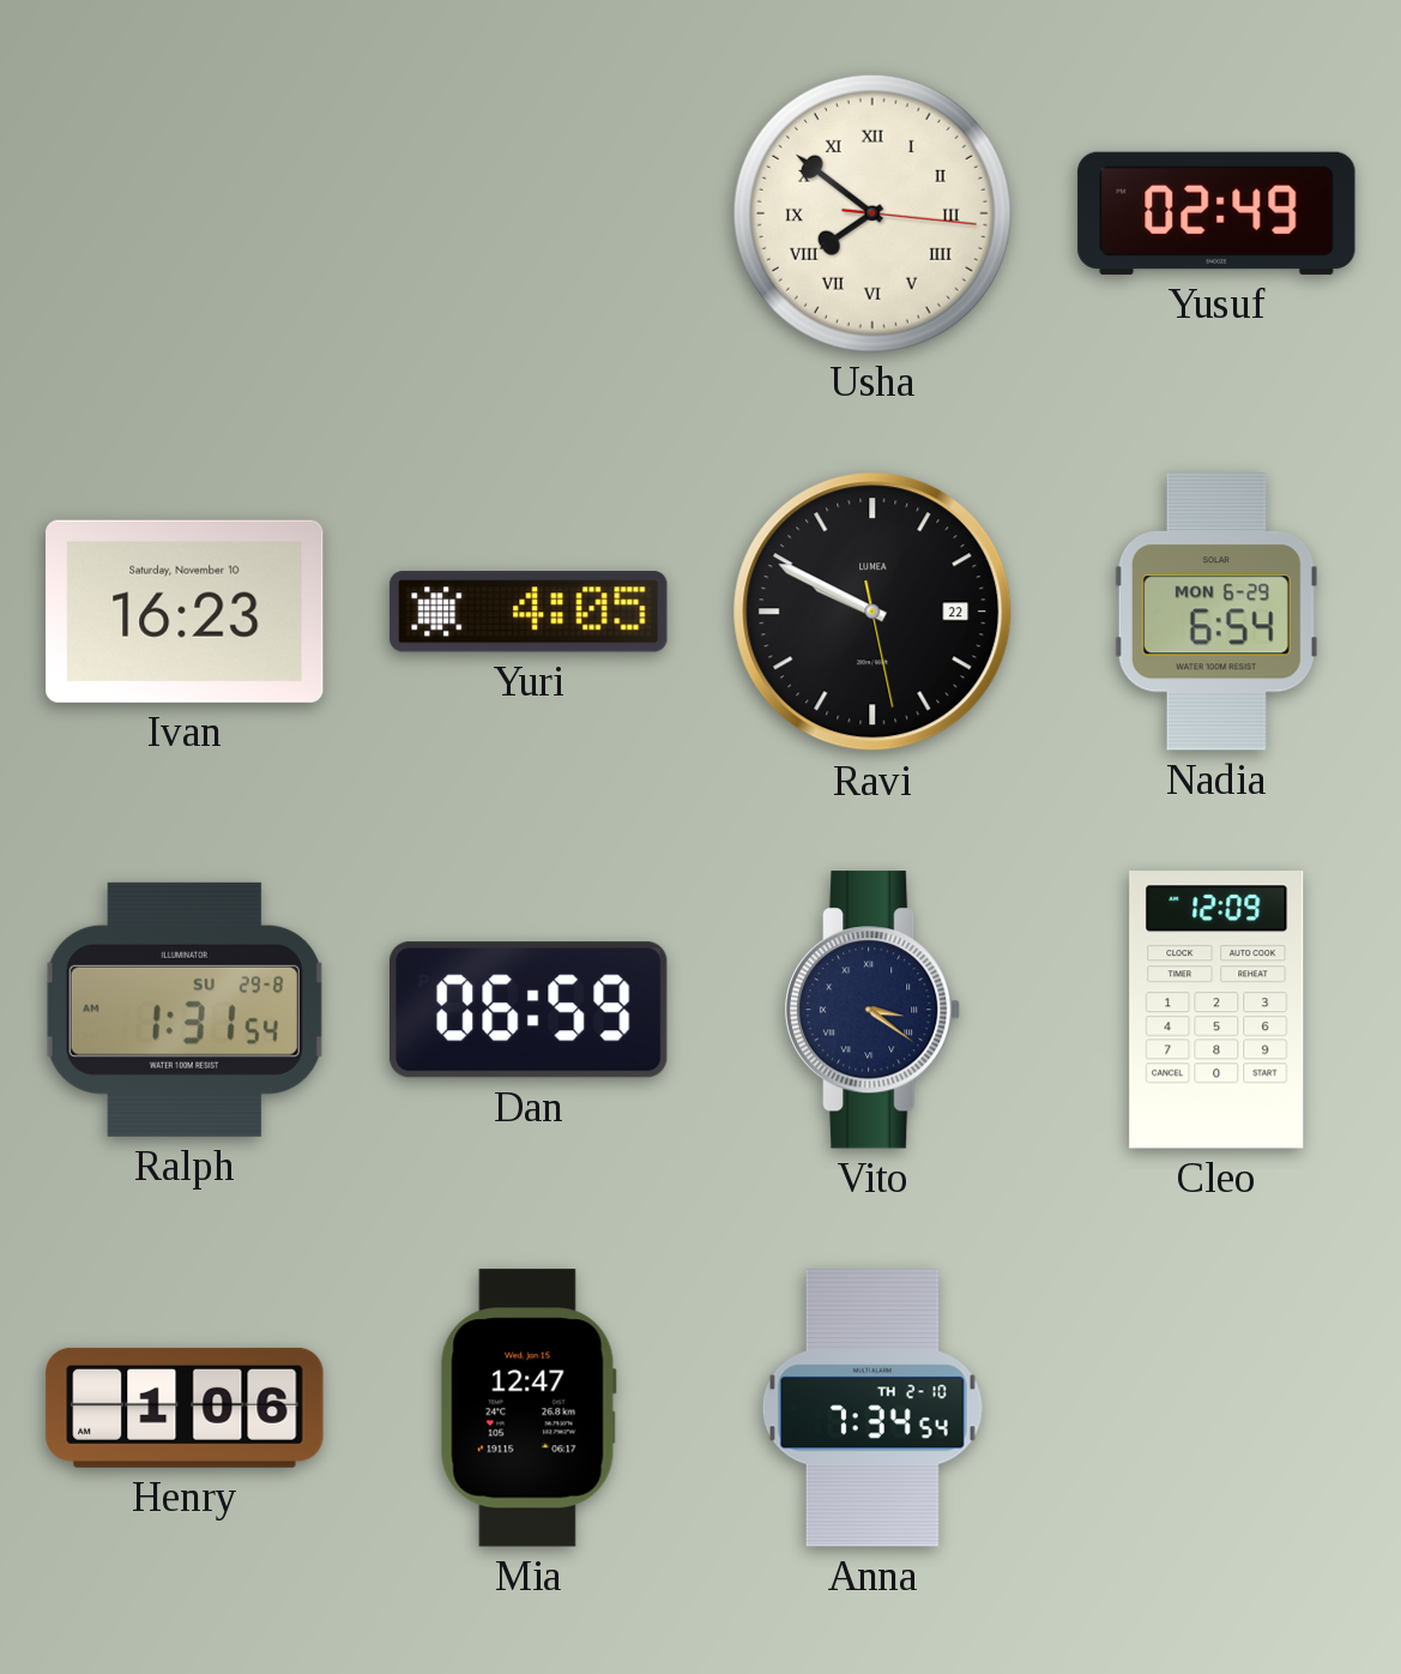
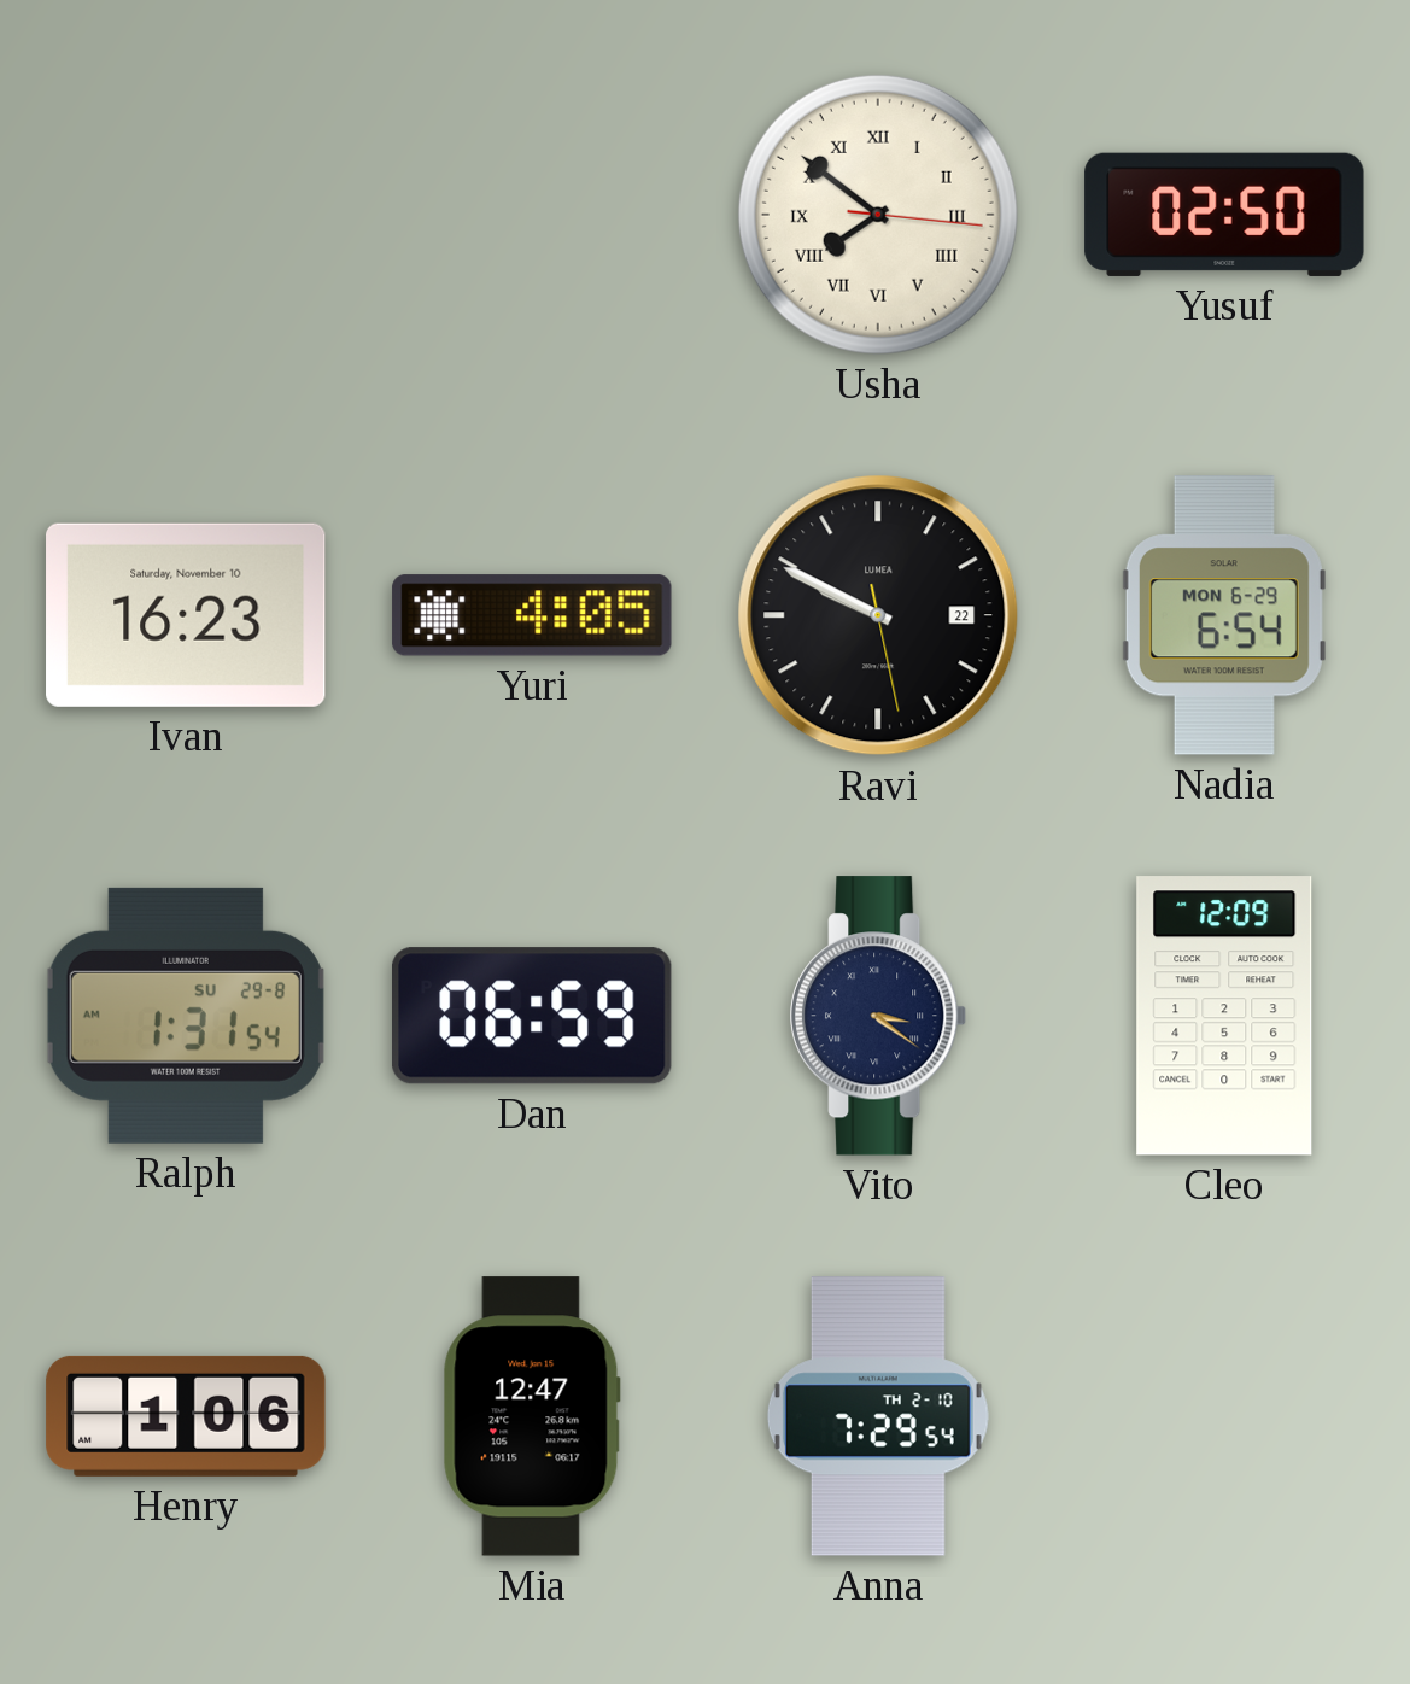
Yusuf: 02:49 -> 02:50
Anna: 7:34 -> 7:29
